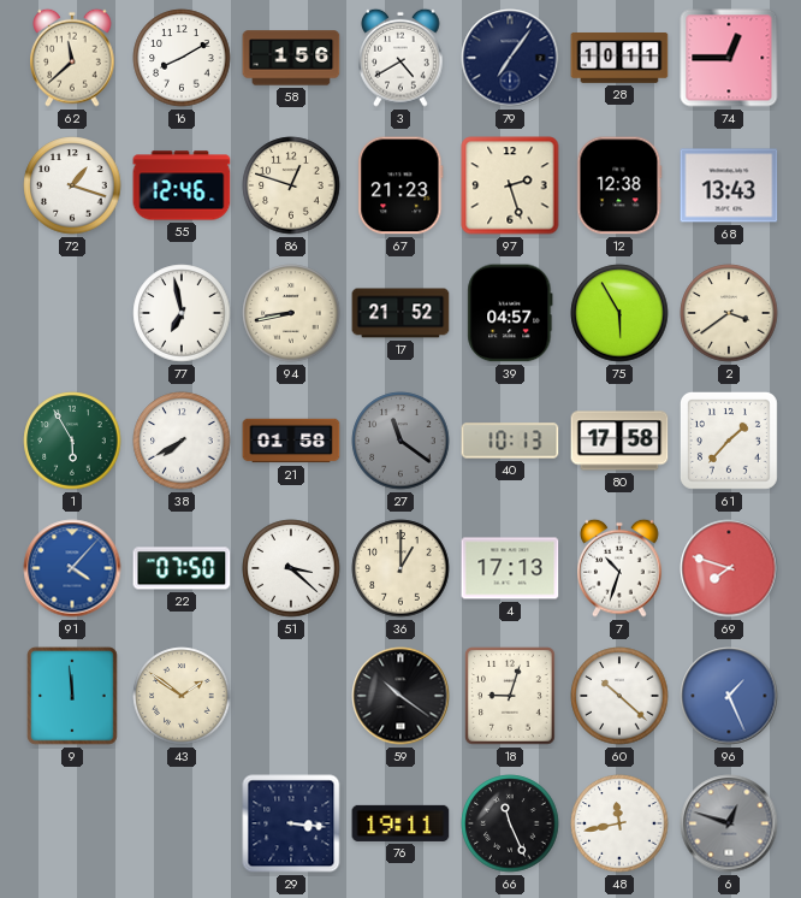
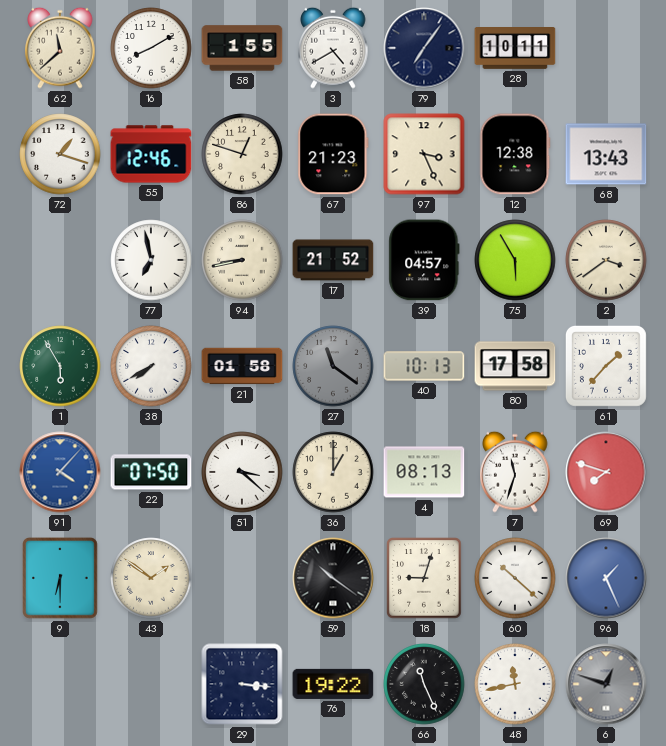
58: 1:56 -> 1:55
74: 12:45 -> none
97: 2:27 -> 3:26
4: 17:13 -> 08:13
7: 10:33 -> 11:33
9: 11:59 -> 6:30
76: 19:11 -> 19:22
